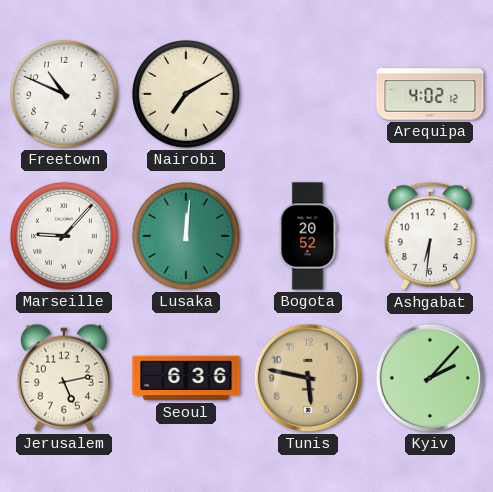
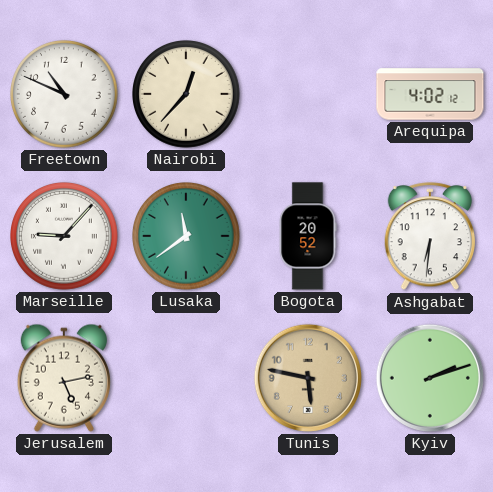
Nairobi: 7:10 -> 12:37
Lusaka: 12:01 -> 11:39
Seoul: 6:36 -> none
Kyiv: 2:07 -> 2:12
